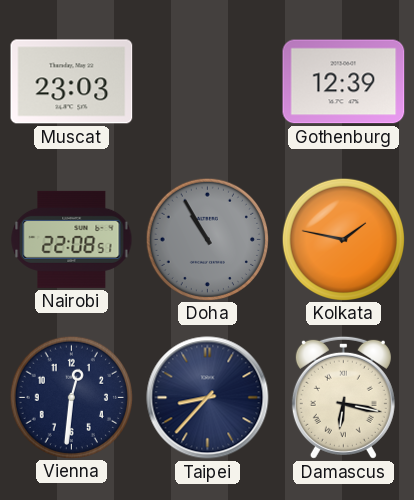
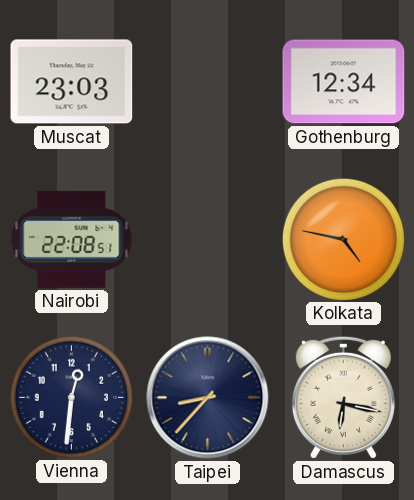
Gothenburg: 12:39 -> 12:34
Doha: 10:55 -> none
Kolkata: 1:47 -> 4:47
